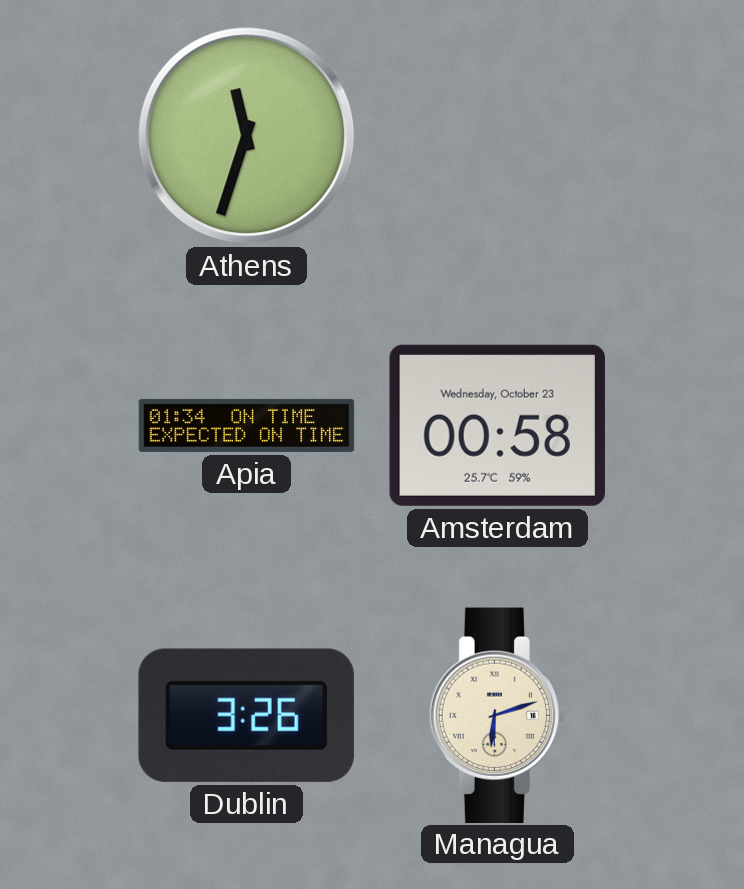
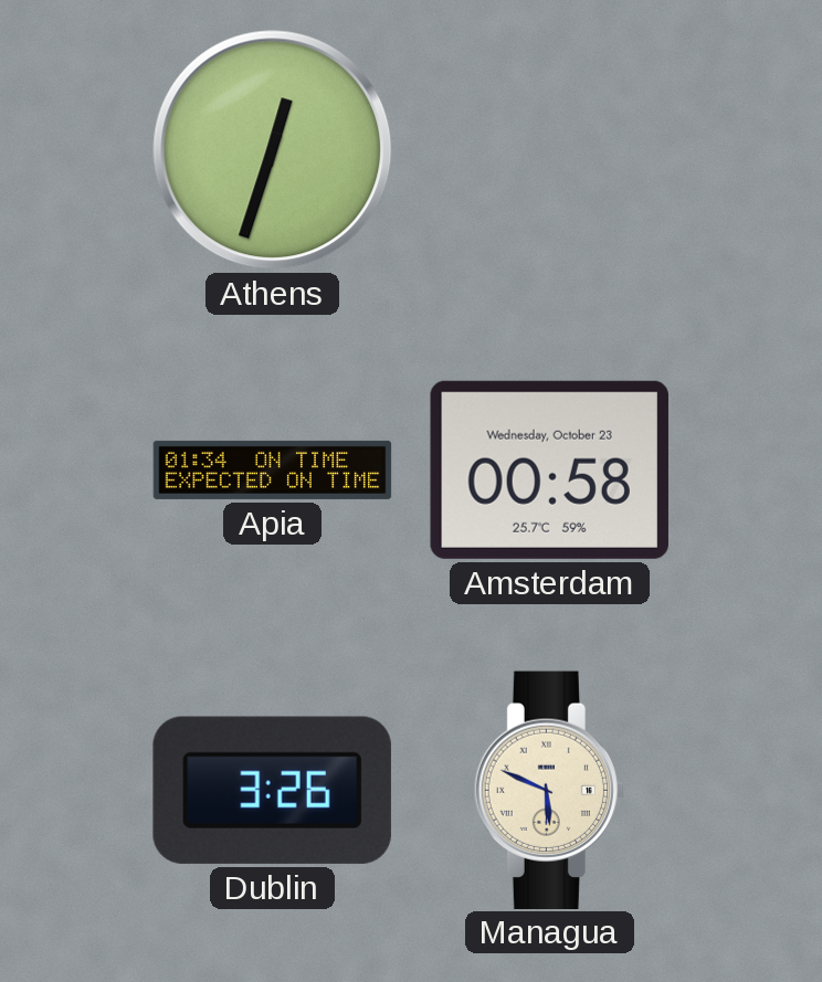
Athens: 11:33 -> 12:33
Managua: 6:12 -> 5:49
